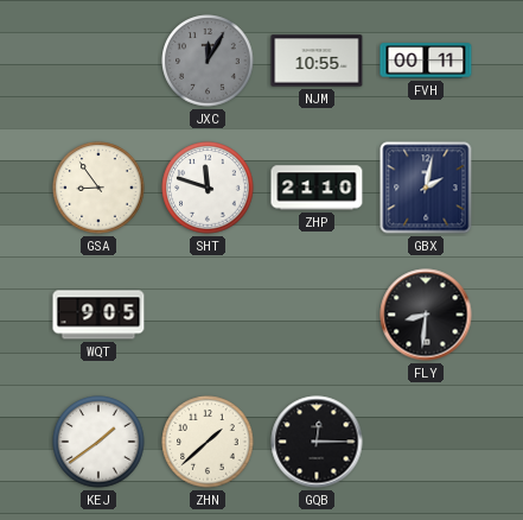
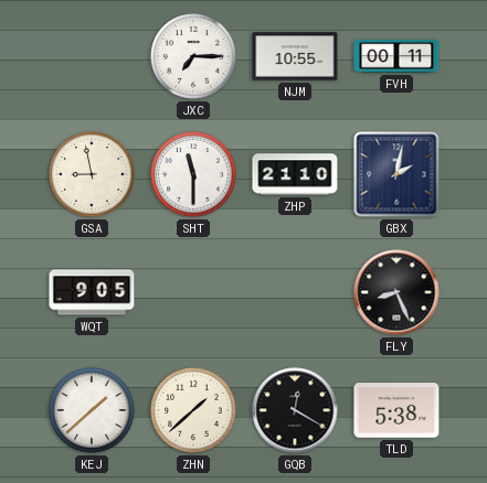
JXC: 12:05 -> 7:15
JXC dial: grey -> white
GSA: 8:54 -> 8:58
SHT: 11:48 -> 11:30
FLY: 8:31 -> 8:26
KEJ: 1:39 -> 1:38
GQB: 12:15 -> 12:20
TLD: none -> 5:38
